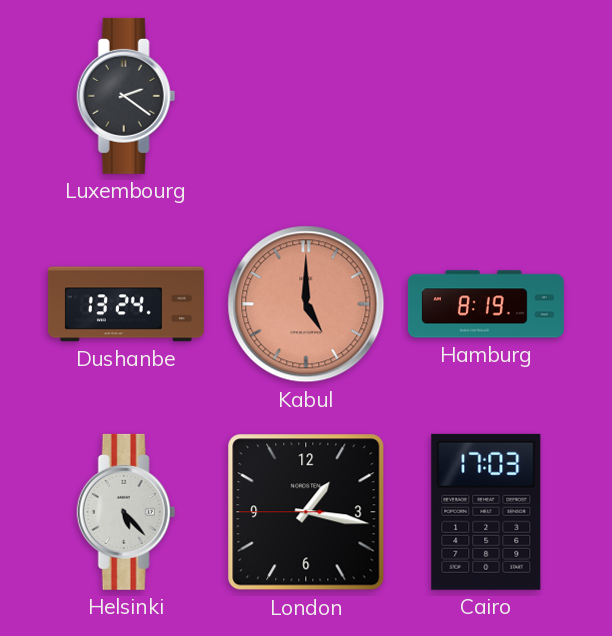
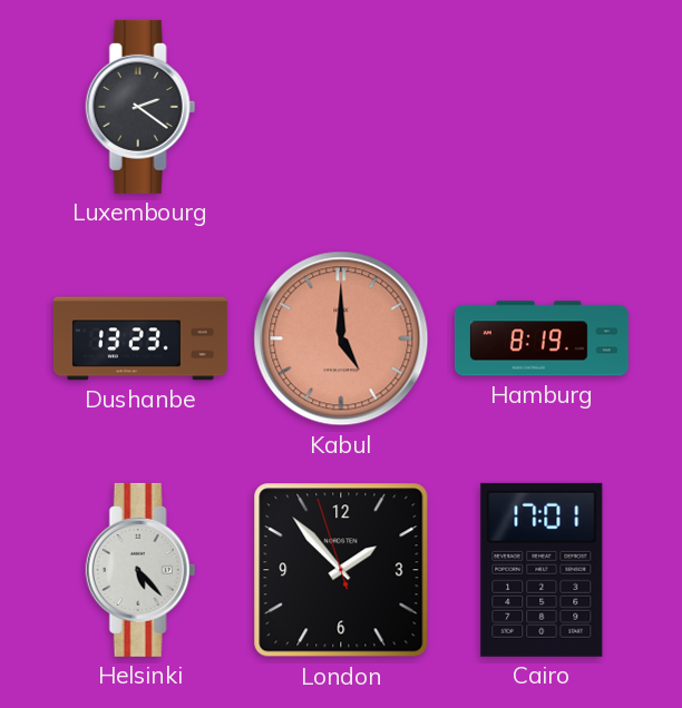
Dushanbe: 13:24 -> 13:23
London: 1:16 -> 1:52
Cairo: 17:03 -> 17:01
